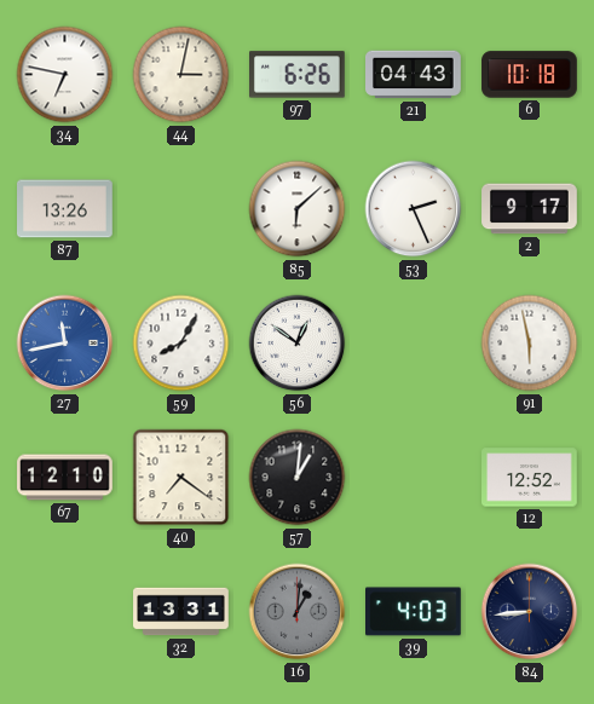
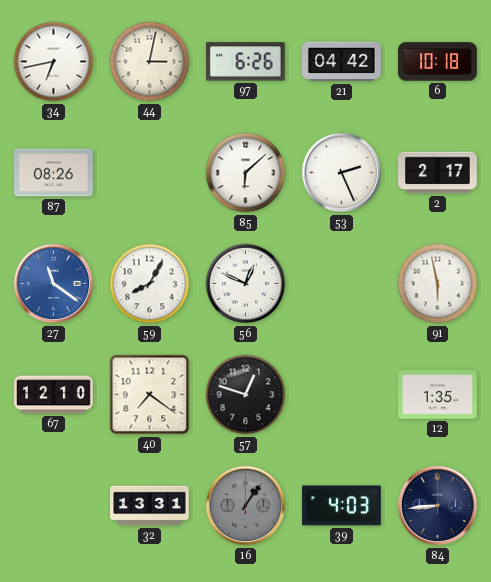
34: 6:47 -> 6:43
21: 04:43 -> 04:42
87: 13:26 -> 08:26
2: 9:17 -> 2:17
27: 11:43 -> 11:21
56: 12:51 -> 12:49
57: 1:01 -> 12:48
12: 12:52 -> 1:35
16: 1:01 -> 1:06
